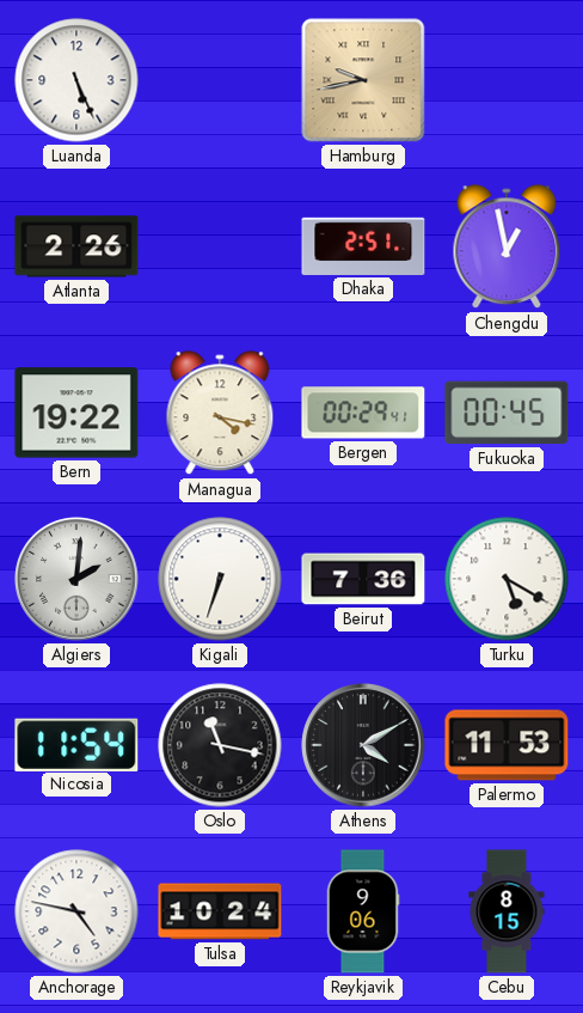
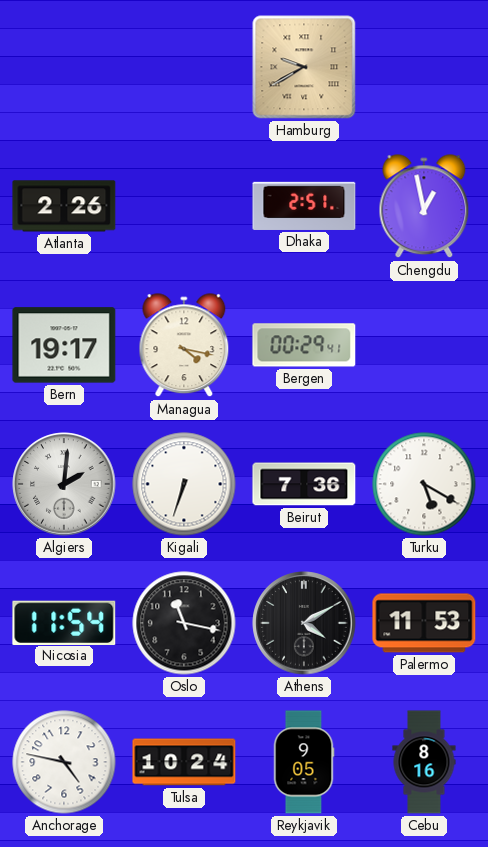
Luanda: 5:26 -> none
Hamburg: 9:43 -> 9:40
Bern: 19:22 -> 19:17
Fukuoka: 00:45 -> none
Reykjavik: 9:06 -> 9:05
Cebu: 8:15 -> 8:16
